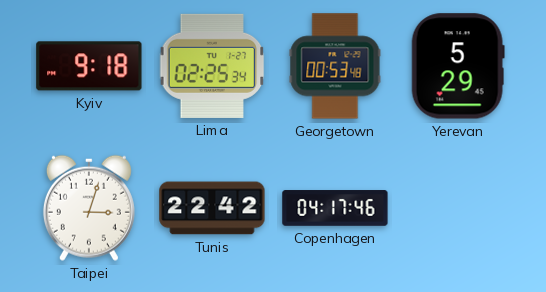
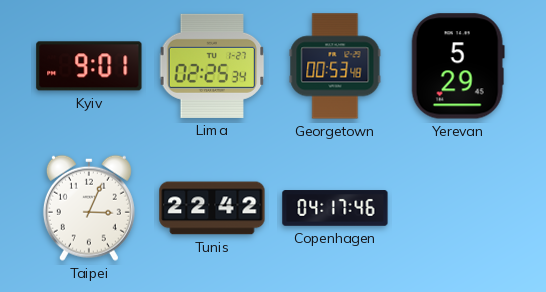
Kyiv: 9:18 -> 9:01
Taipei: 3:03 -> 3:04
